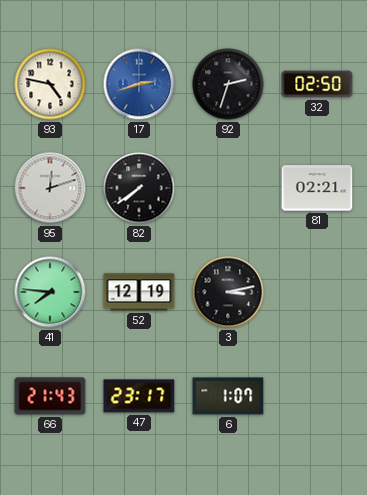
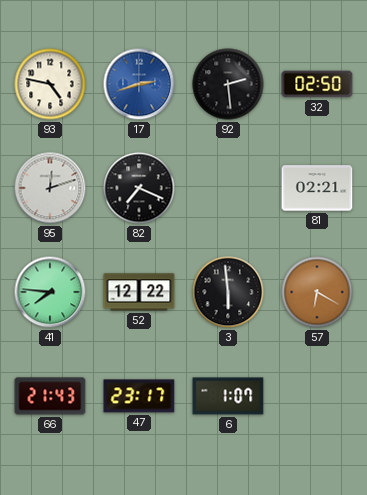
92: 2:33 -> 2:29
82: 7:39 -> 7:19
52: 12:19 -> 12:22
3: 3:13 -> 5:59
57: none -> 6:20
